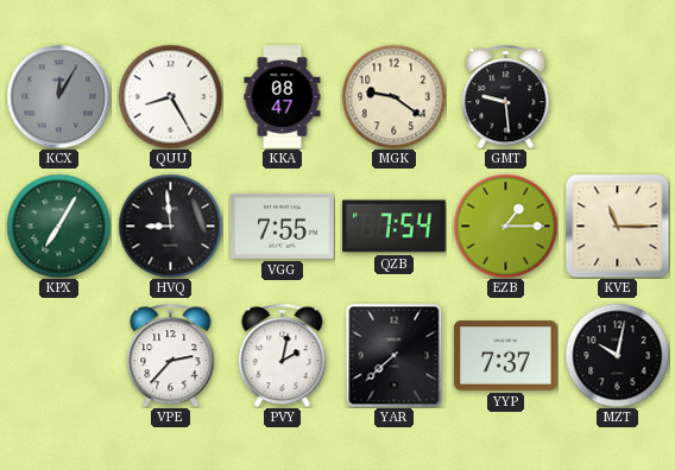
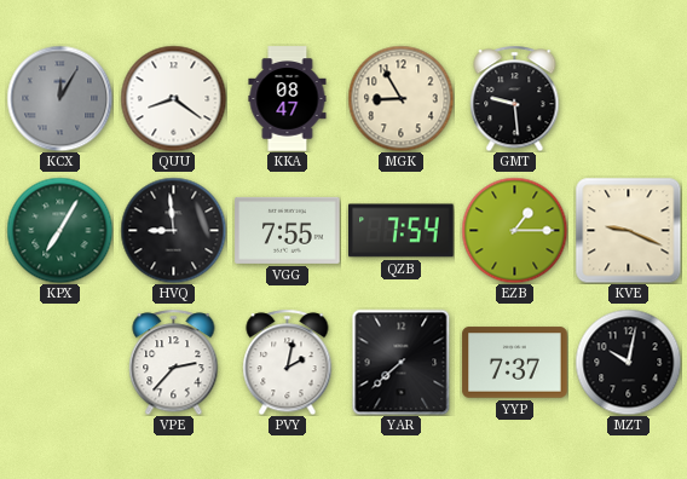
QUU: 8:25 -> 8:21
MGK: 9:21 -> 8:55
KVE: 11:15 -> 9:19
